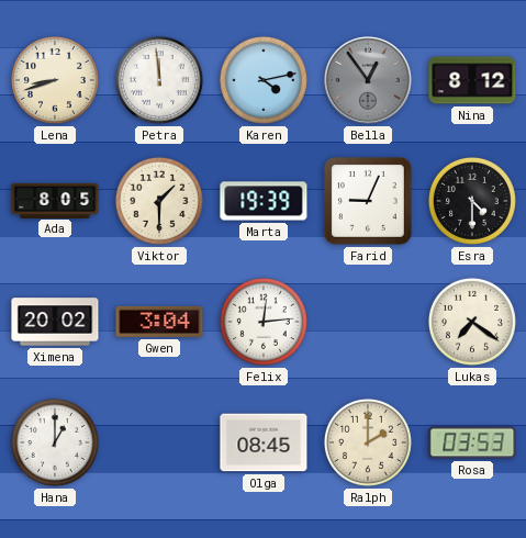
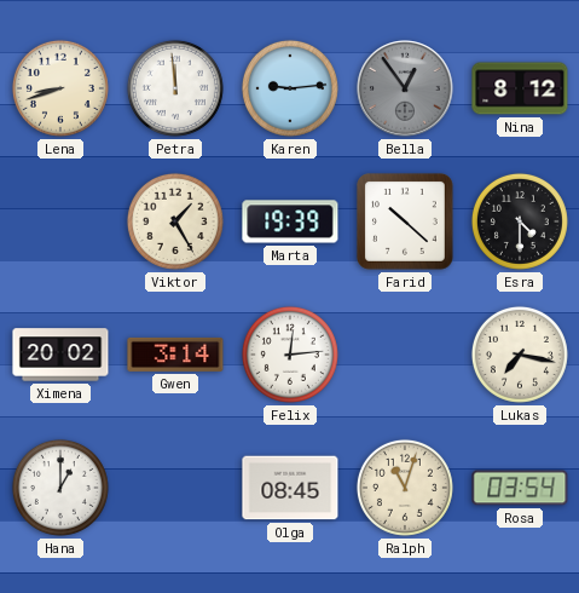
Karen: 4:13 -> 9:14
Ada: 8:05 -> none
Viktor: 1:30 -> 1:25
Farid: 9:04 -> 10:22
Gwen: 3:04 -> 3:14
Lukas: 7:21 -> 7:17
Ralph: 2:00 -> 11:03
Rosa: 03:53 -> 03:54
